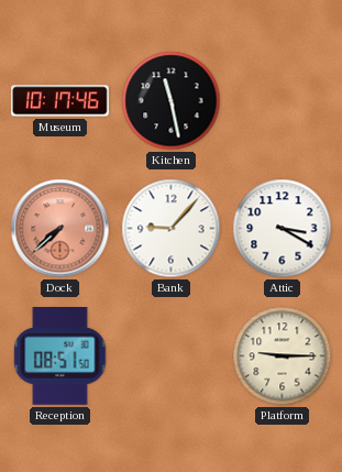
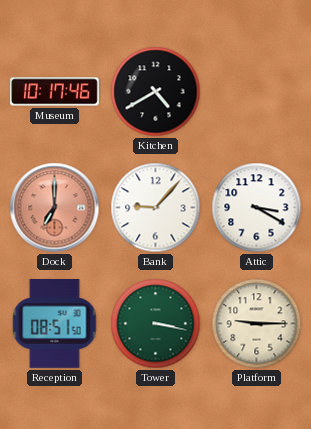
Kitchen: 11:28 -> 4:40
Dock: 7:38 -> 7:00
Tower: none -> 3:17
